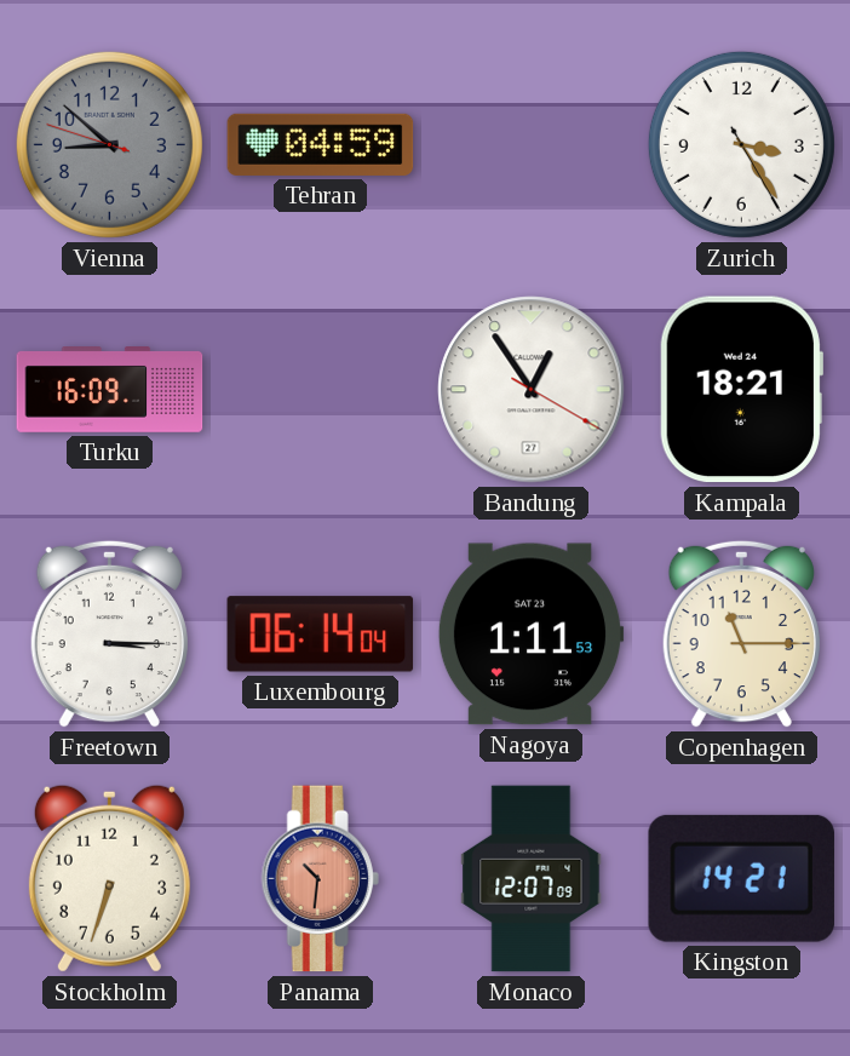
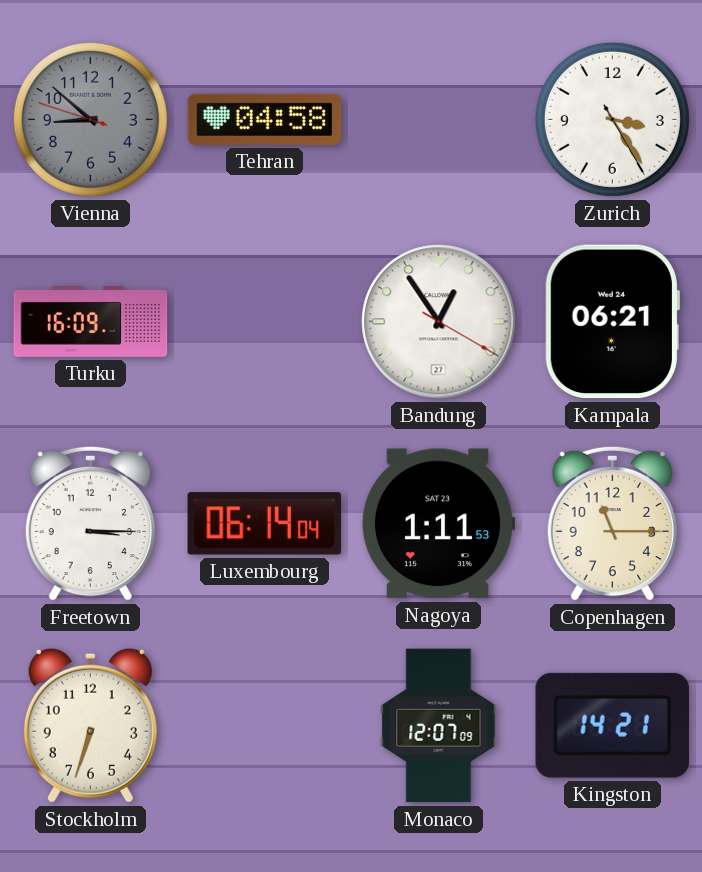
Tehran: 04:59 -> 04:58
Kampala: 18:21 -> 06:21
Panama: 10:31 -> none
